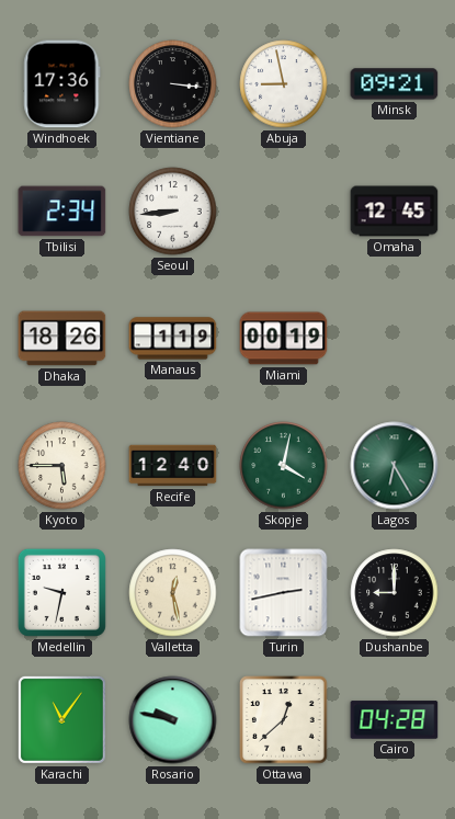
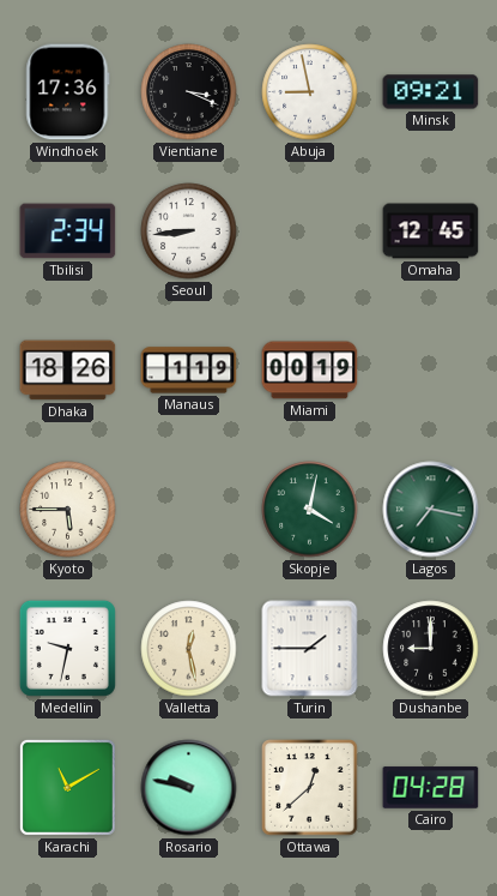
Vientiane: 3:16 -> 3:19
Recife: 12:40 -> none
Lagos: 6:25 -> 7:17
Turin: 2:43 -> 1:45
Karachi: 11:06 -> 11:10
